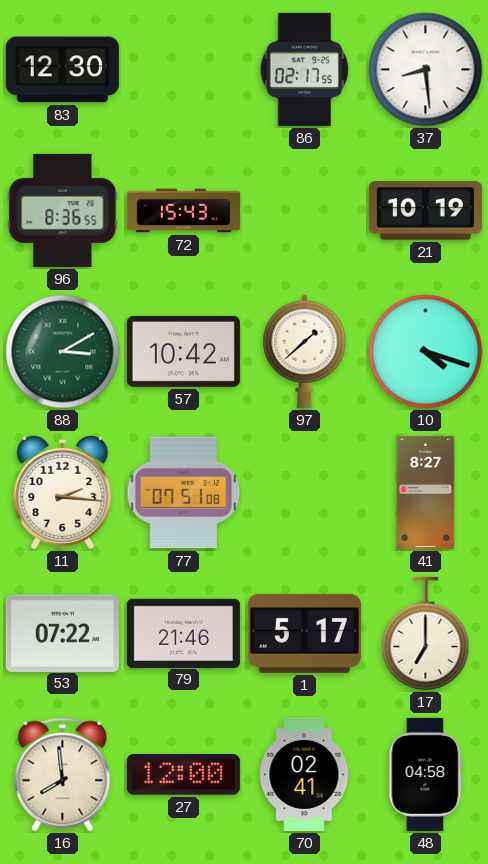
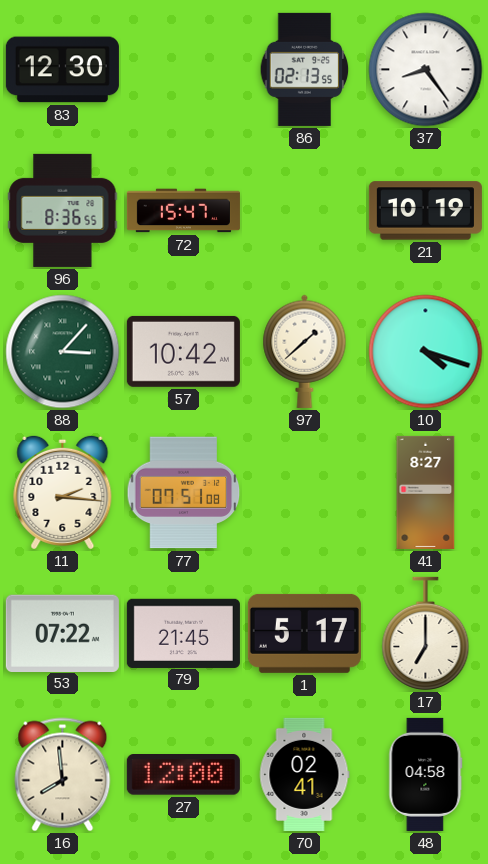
86: 02:17 -> 02:13
37: 8:29 -> 8:24
72: 15:43 -> 15:47
88: 3:10 -> 3:07
79: 21:46 -> 21:45
